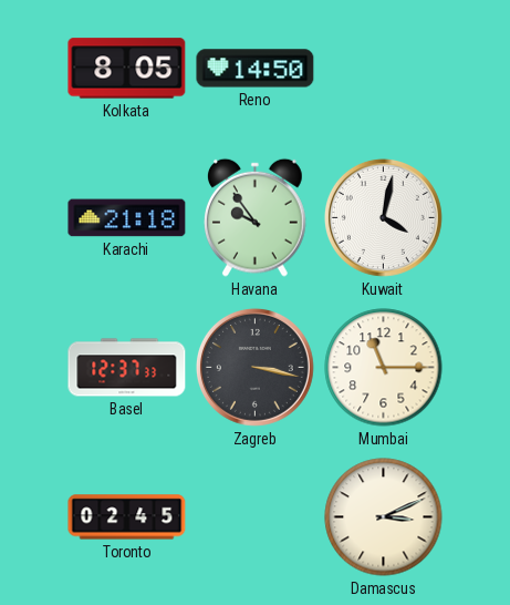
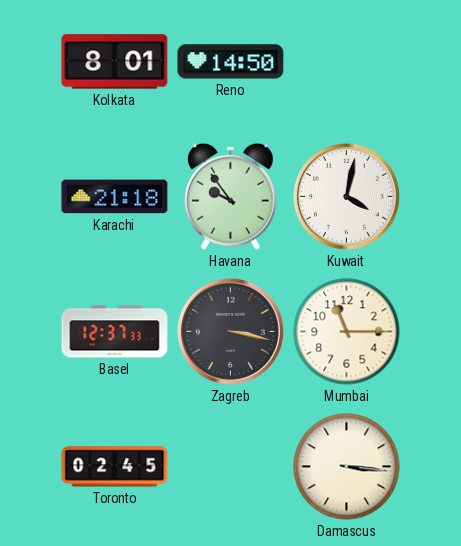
Kolkata: 8:05 -> 8:01
Damascus: 3:11 -> 3:16
